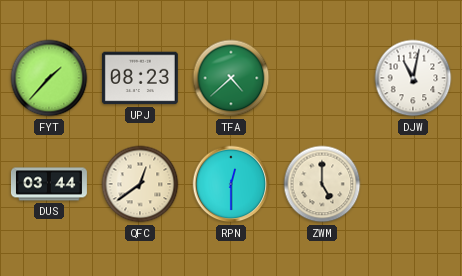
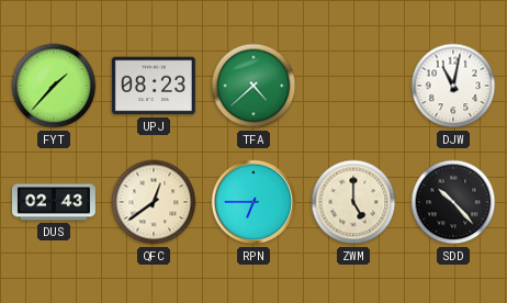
DUS: 03:44 -> 02:43
RPN: 12:30 -> 6:45
SDD: none -> 10:23
